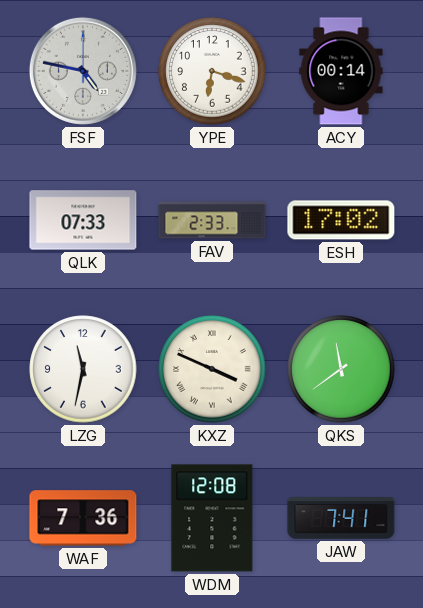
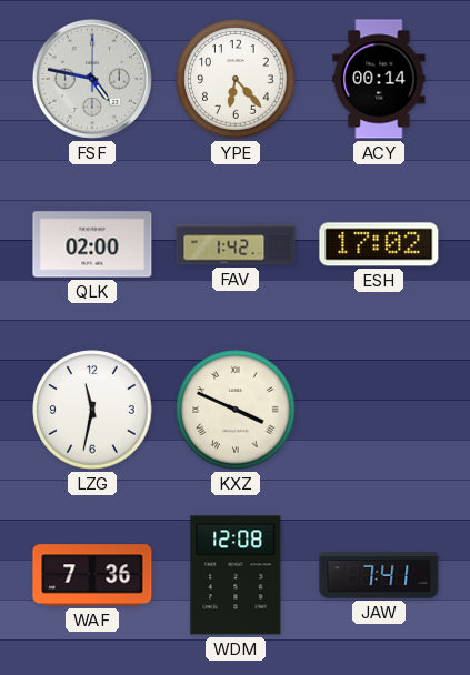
YPE: 6:18 -> 6:23
QLK: 07:33 -> 02:00
FAV: 2:33 -> 1:42
QKS: 11:39 -> none
